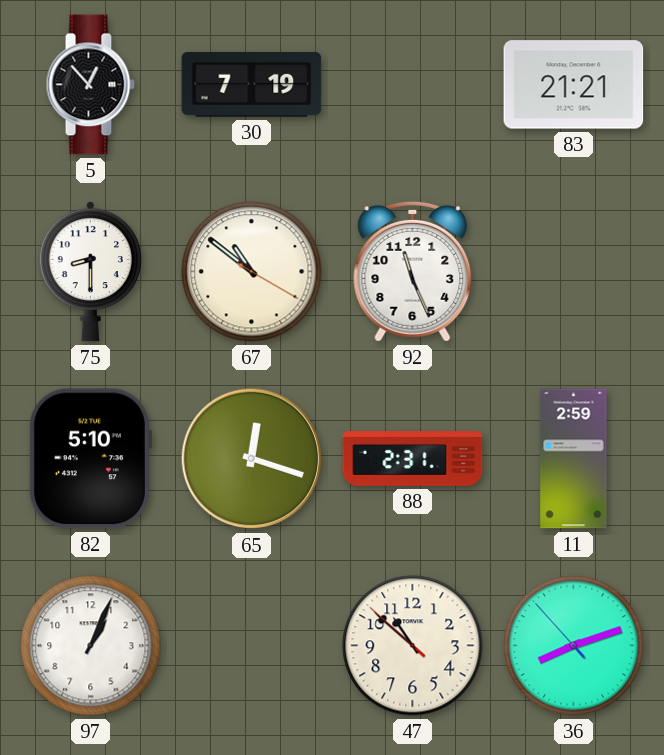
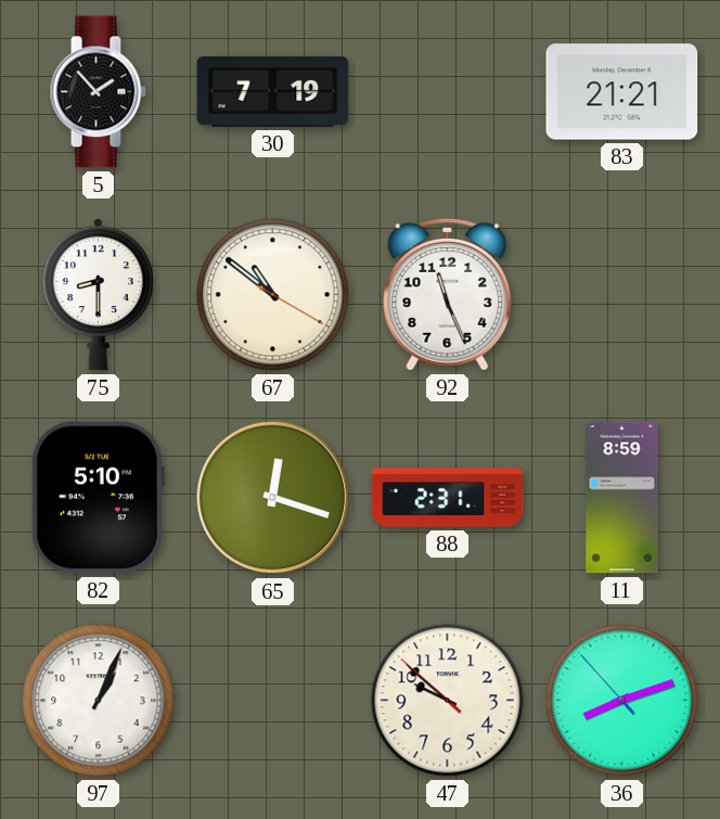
5: 12:53 -> 1:53
11: 2:59 -> 8:59
47: 10:51 -> 9:51
